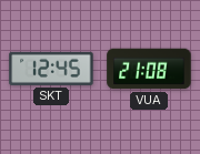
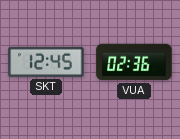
VUA: 21:08 -> 02:36
